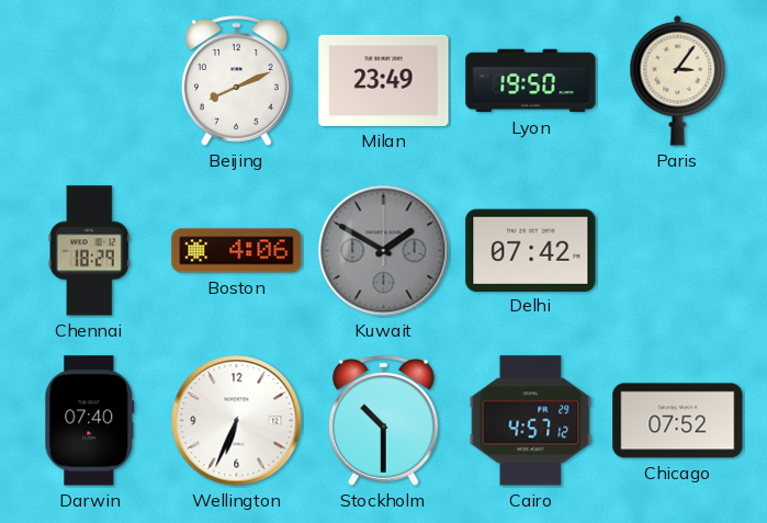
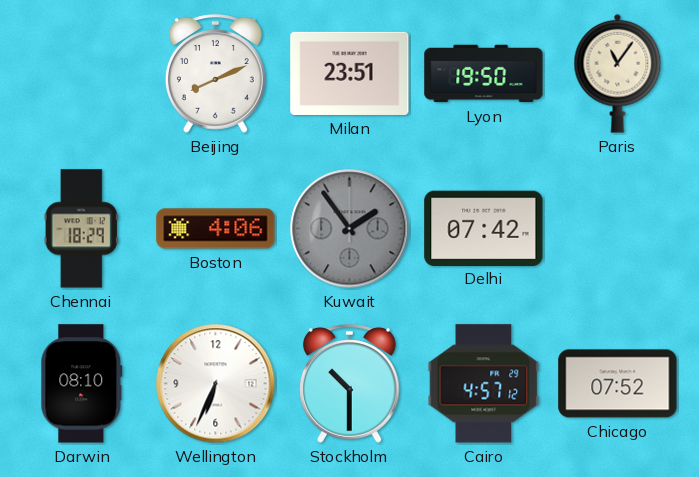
Milan: 23:49 -> 23:51
Paris: 3:06 -> 11:06
Kuwait: 1:50 -> 1:54
Darwin: 07:40 -> 08:10
